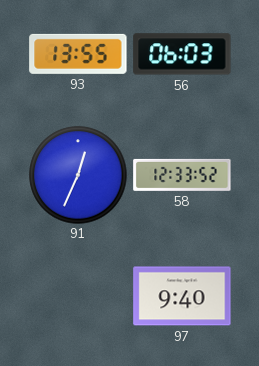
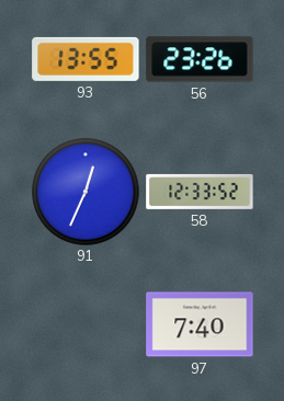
56: 06:03 -> 23:26
97: 9:40 -> 7:40
